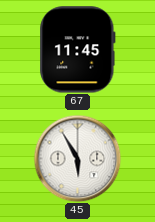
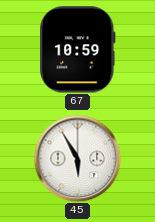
67: 11:45 -> 10:59
